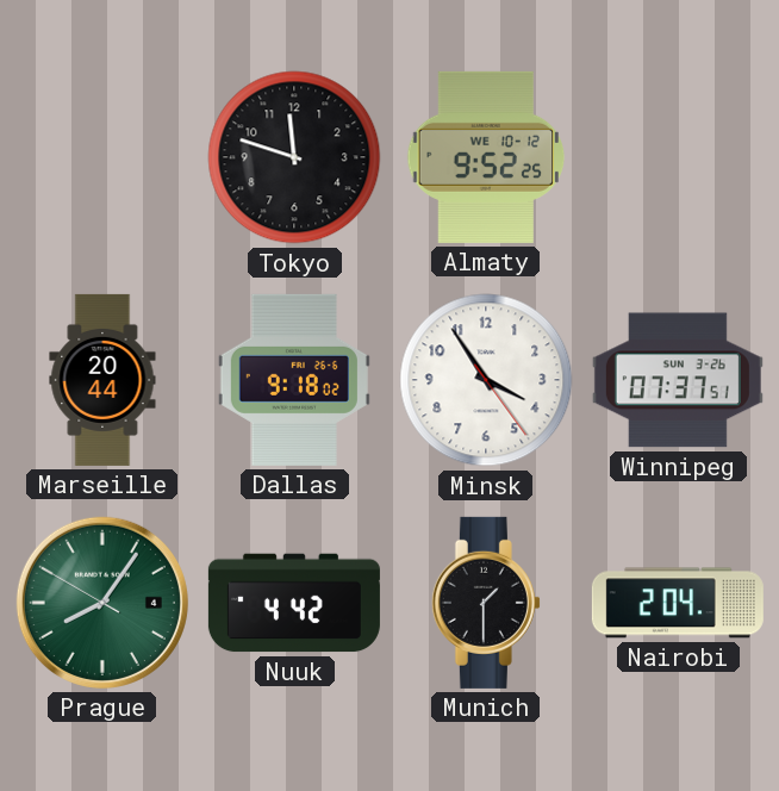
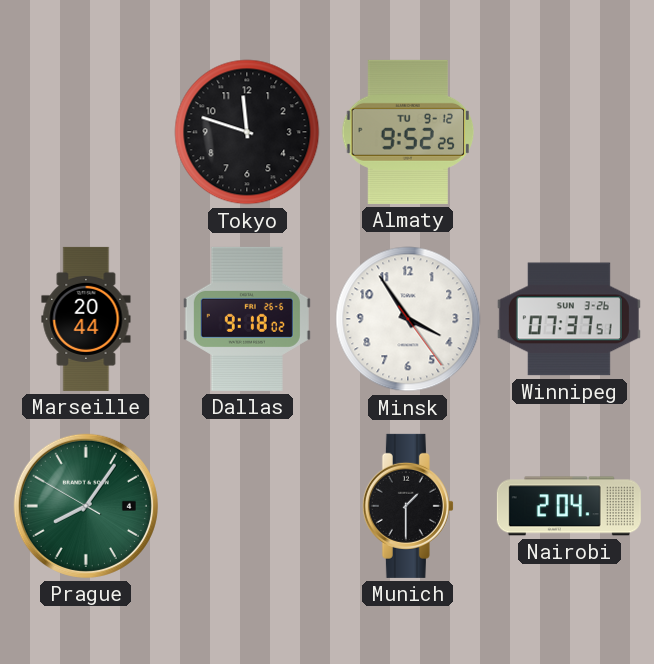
Almaty date: WE 10-12 -> TU 9-12
Nuuk: 4:42 -> none
